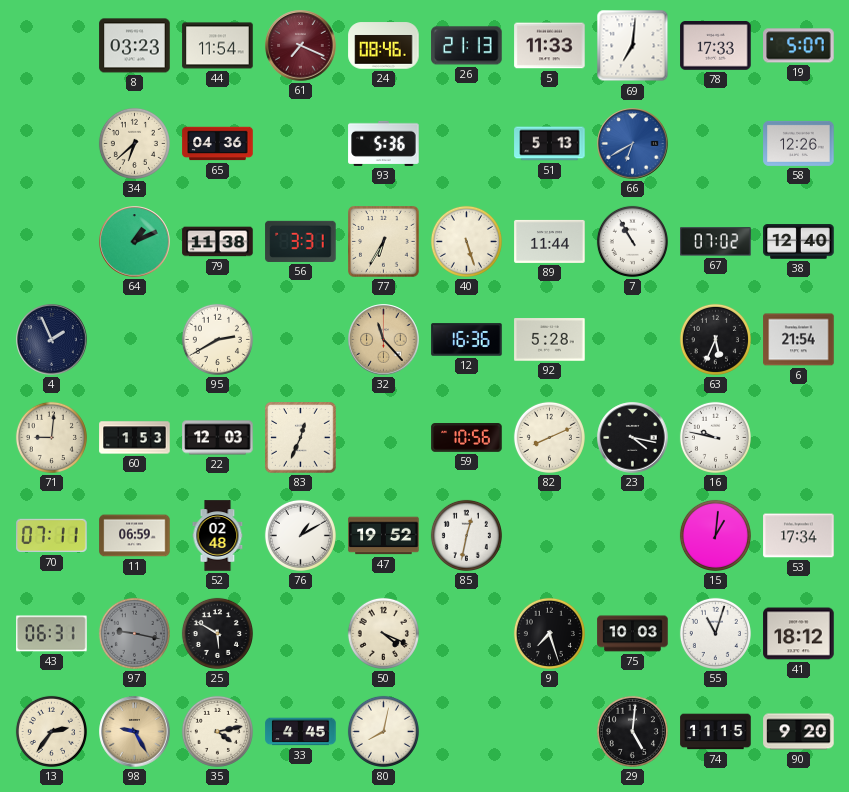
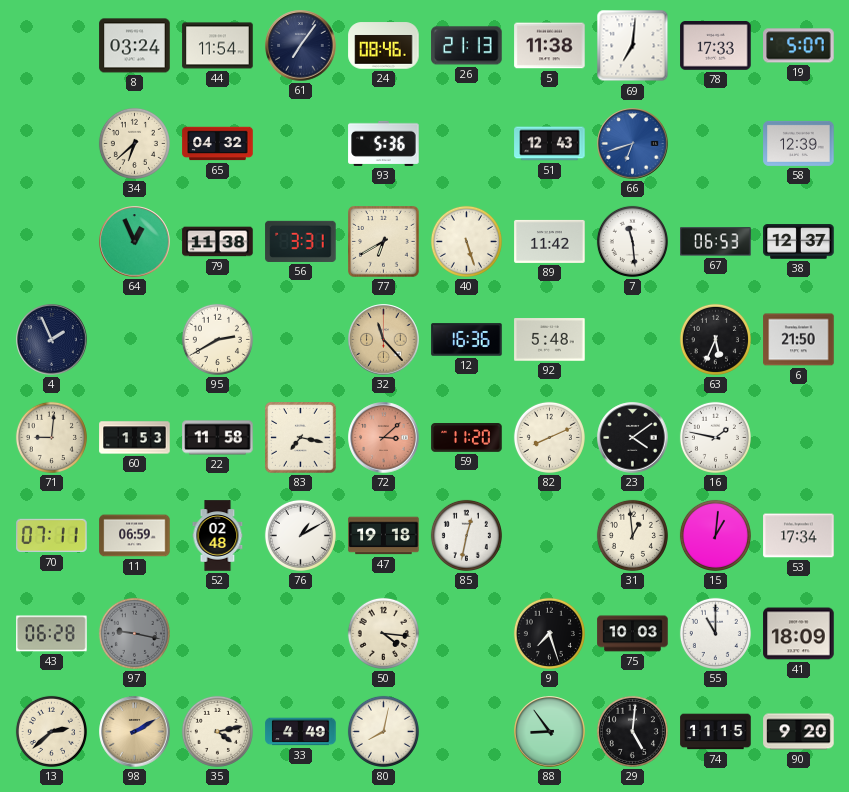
8: 03:23 -> 03:24
61: 7:19 -> 7:06
61 dial: burgundy -> navy
5: 11:33 -> 11:38
65: 04:36 -> 04:32
51: 5:13 -> 12:43
66: 6:40 -> 6:42
58: 12:26 -> 12:39
64: 1:11 -> 12:56
77: 6:35 -> 6:40
89: 11:44 -> 11:42
7: 10:55 -> 11:29
67: 07:02 -> 06:53
38: 12:40 -> 12:37
92: 5:28 -> 5:48
6: 21:54 -> 21:50
22: 12:03 -> 11:58
83: 12:34 -> 7:17
72: none -> 3:08
59: 10:56 -> 11:20
23: 4:17 -> 4:09
16: 9:47 -> 1:47
47: 19:52 -> 19:18
31: none -> 12:59
43: 06:31 -> 06:28
25: 5:50 -> none
50: 4:19 -> 4:16
55: 11:03 -> 11:00
41: 18:12 -> 18:09
13: 2:36 -> 2:38
98: 9:25 -> 2:10
33: 4:45 -> 4:49
88: none -> 8:54
